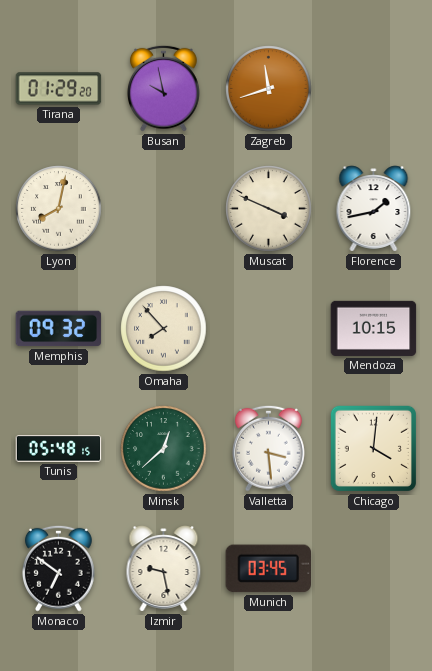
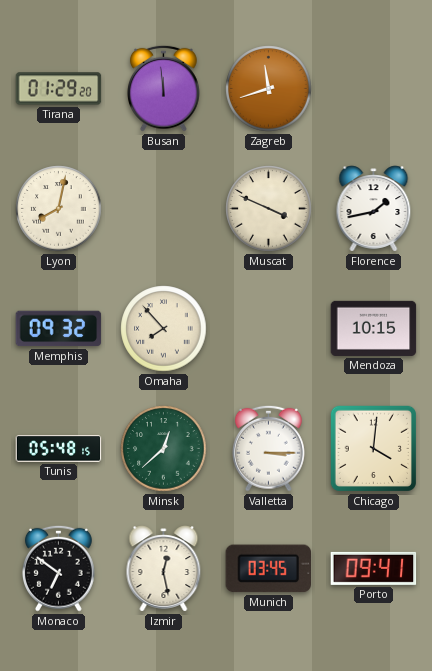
Busan: 9:58 -> 11:59
Valletta: 3:29 -> 3:15
Izmir: 9:28 -> 12:28
Porto: none -> 09:41
